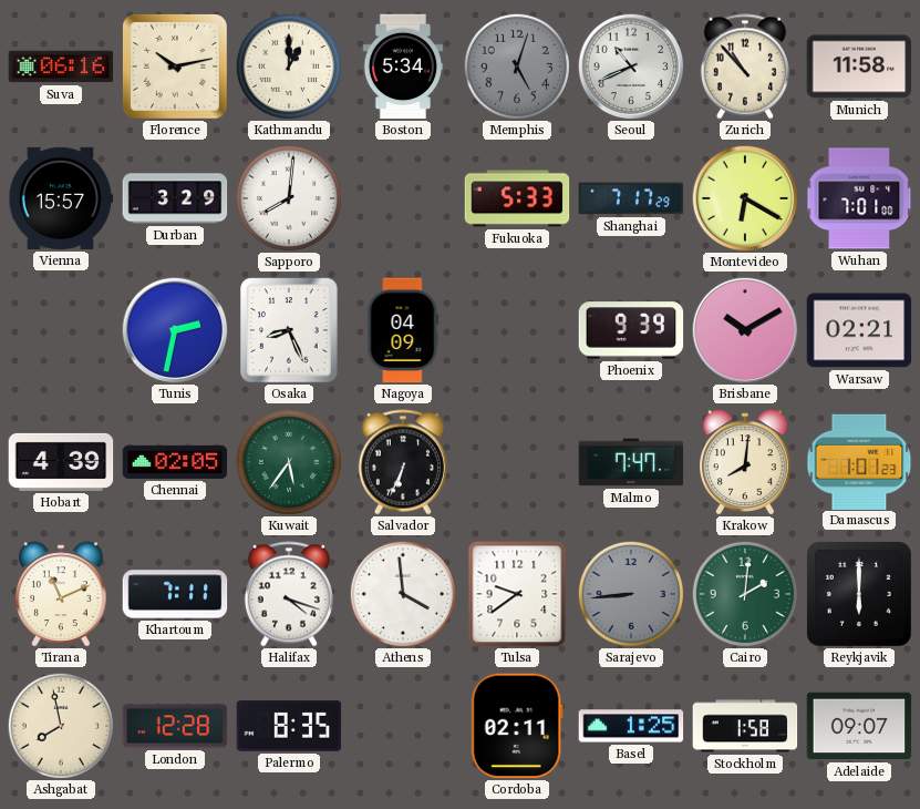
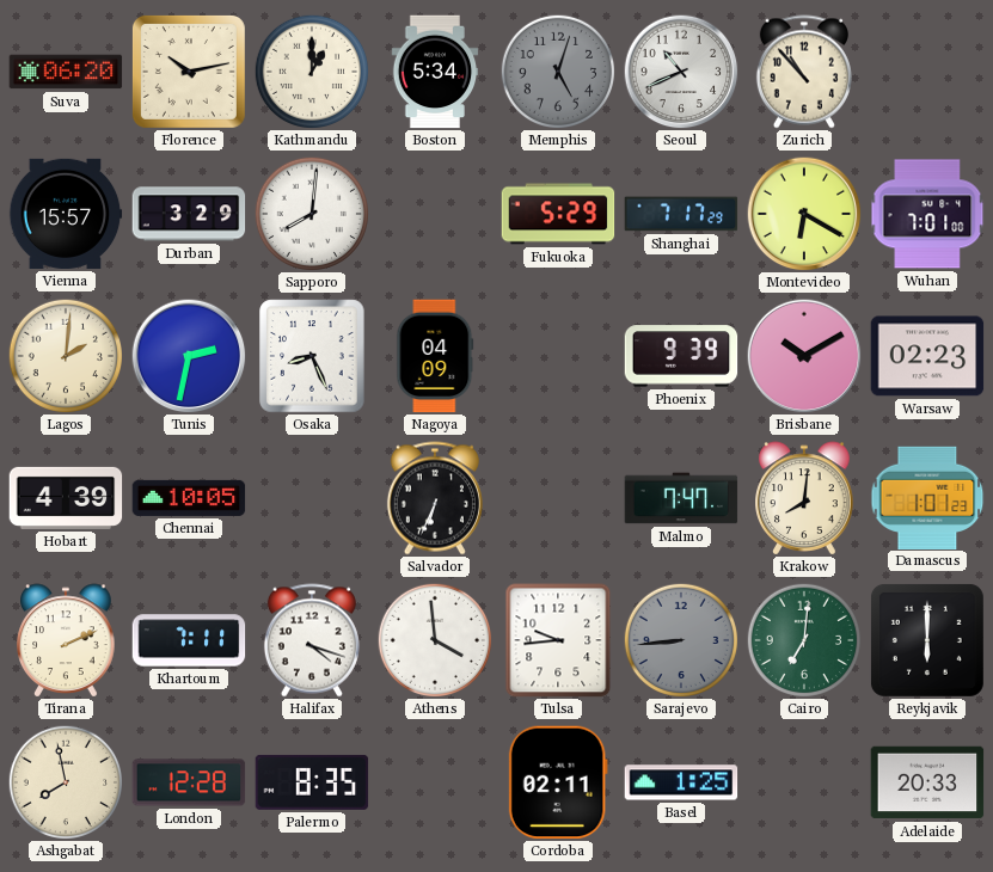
Suva: 06:16 -> 06:20
Munich: 11:58 -> none
Fukuoka: 5:33 -> 5:29
Lagos: none -> 2:01
Warsaw: 02:21 -> 02:23
Chennai: 02:05 -> 10:05
Kuwait: 5:36 -> none
Tirana: 11:11 -> 2:11
Tulsa: 9:39 -> 9:44
Cairo: 2:01 -> 7:01
Stockholm: 1:58 -> none
Adelaide: 09:07 -> 20:33
